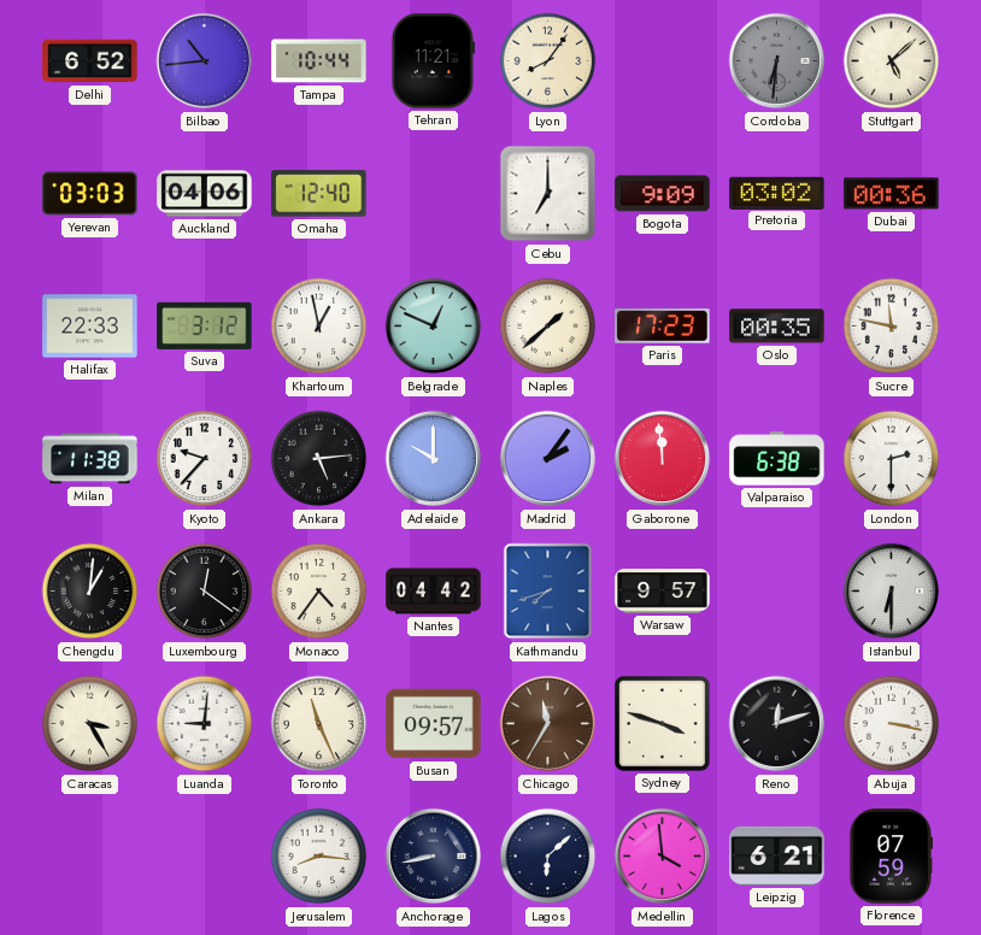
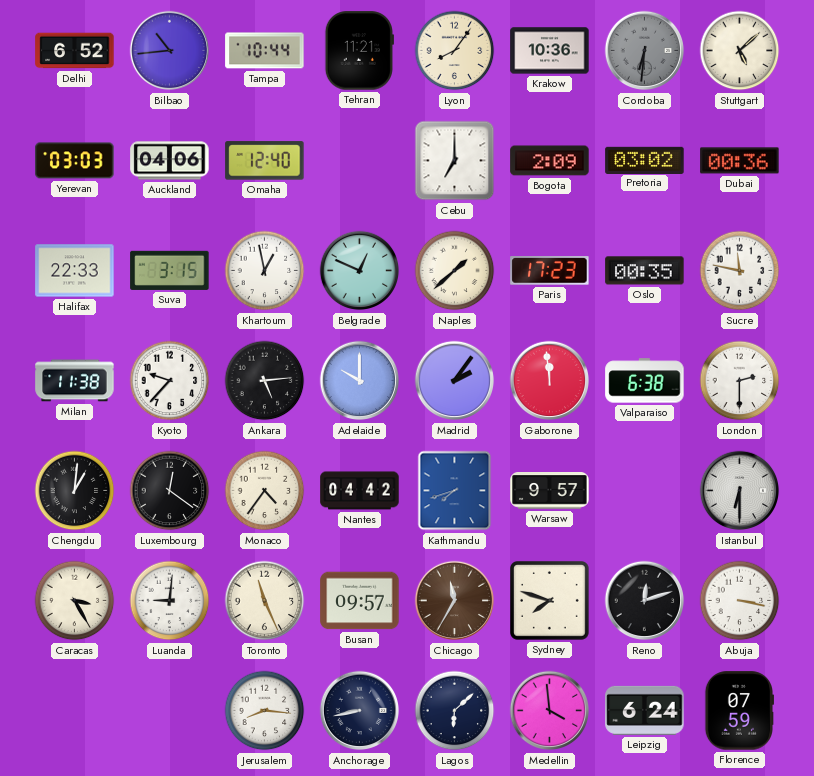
Krakow: none -> 10:36
Bogota: 9:09 -> 2:09
Suva: 3:12 -> 3:15
Sydney: 3:48 -> 7:48
Leipzig: 6:21 -> 6:24
